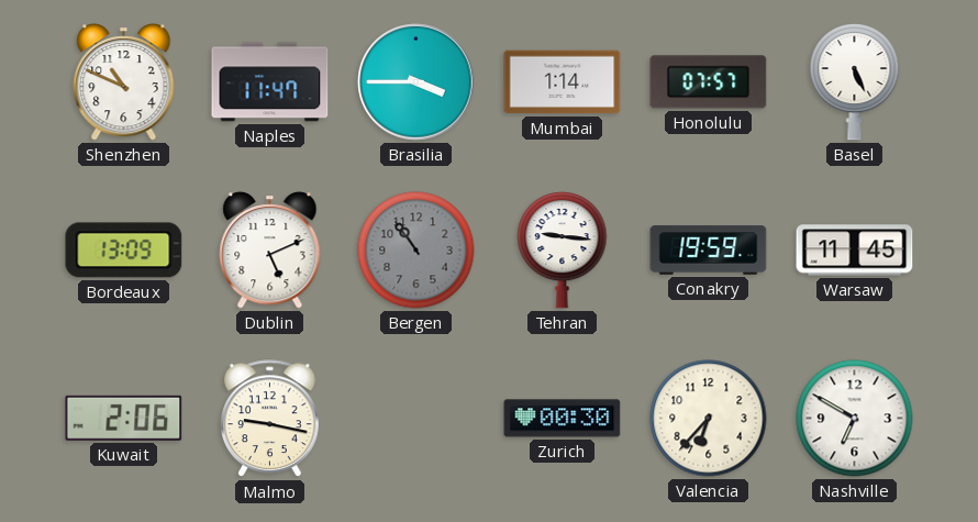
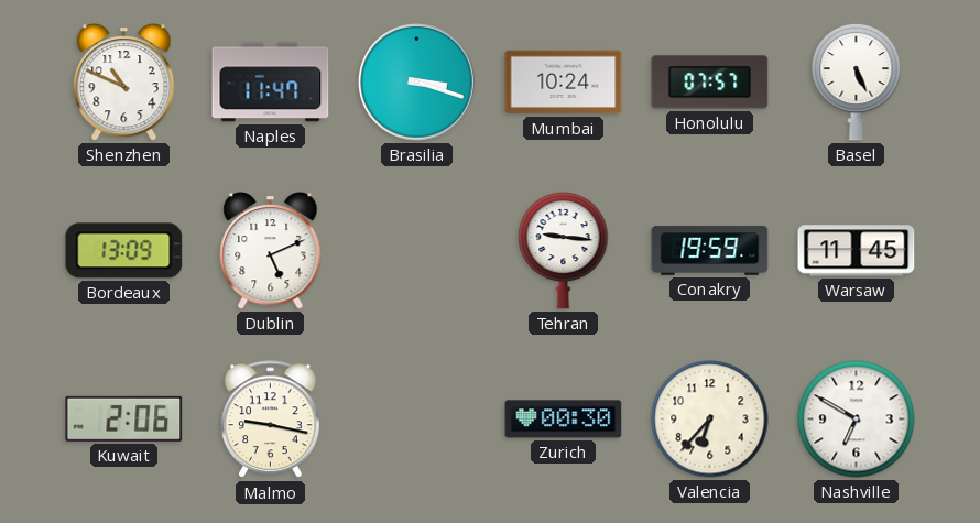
Brasilia: 3:45 -> 3:18
Mumbai: 1:14 -> 10:24
Bergen: 10:54 -> none
